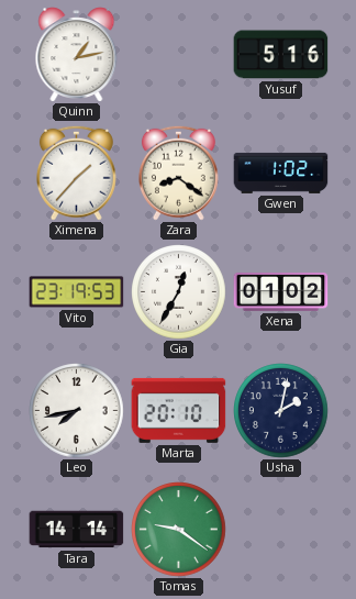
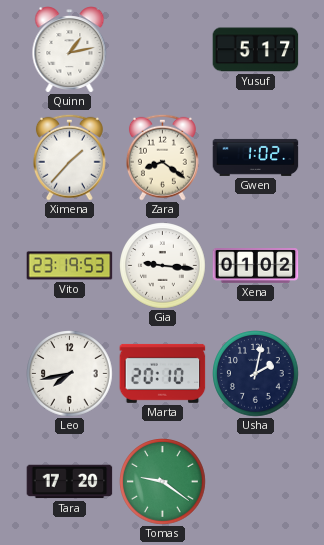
Yusuf: 5:16 -> 5:17
Gia: 12:35 -> 9:16
Tara: 14:14 -> 17:20
